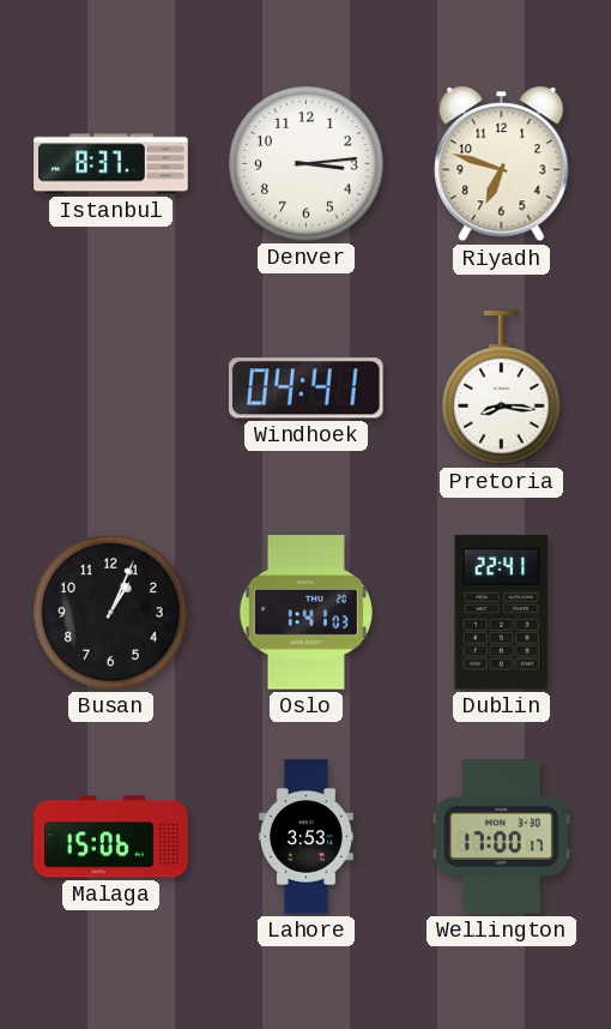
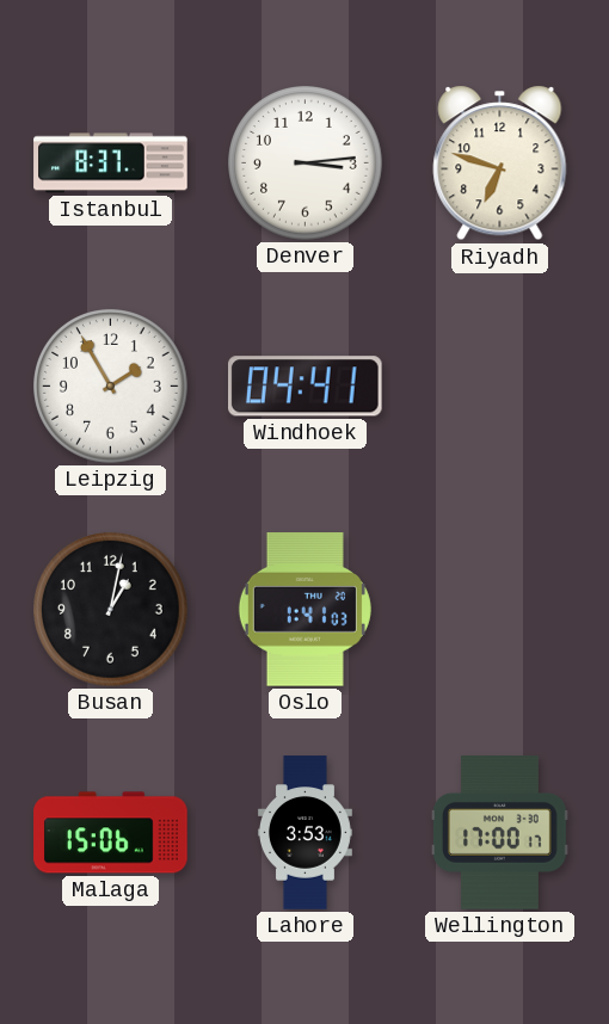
Leipzig: none -> 1:55
Pretoria: 8:16 -> none
Busan: 1:04 -> 1:02
Dublin: 22:41 -> none
